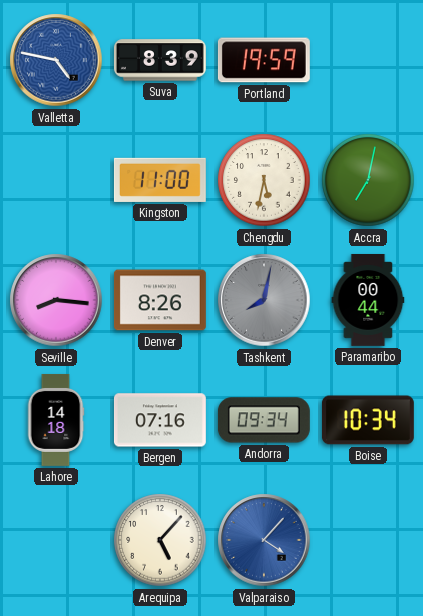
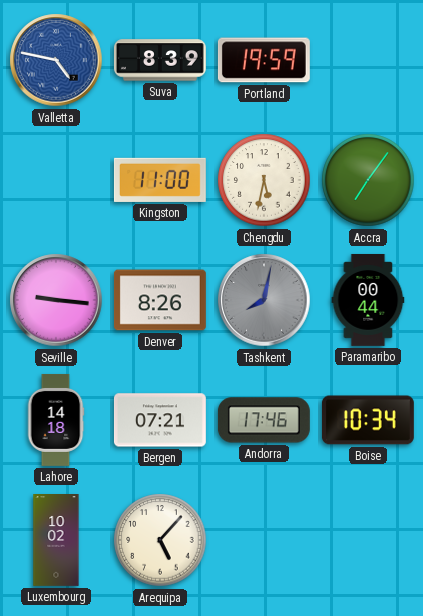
Accra: 7:02 -> 7:06
Seville: 8:16 -> 9:16
Bergen: 07:16 -> 07:21
Andorra: 09:34 -> 17:46
Luxembourg: none -> 10:02
Valparaiso: 4:07 -> none
